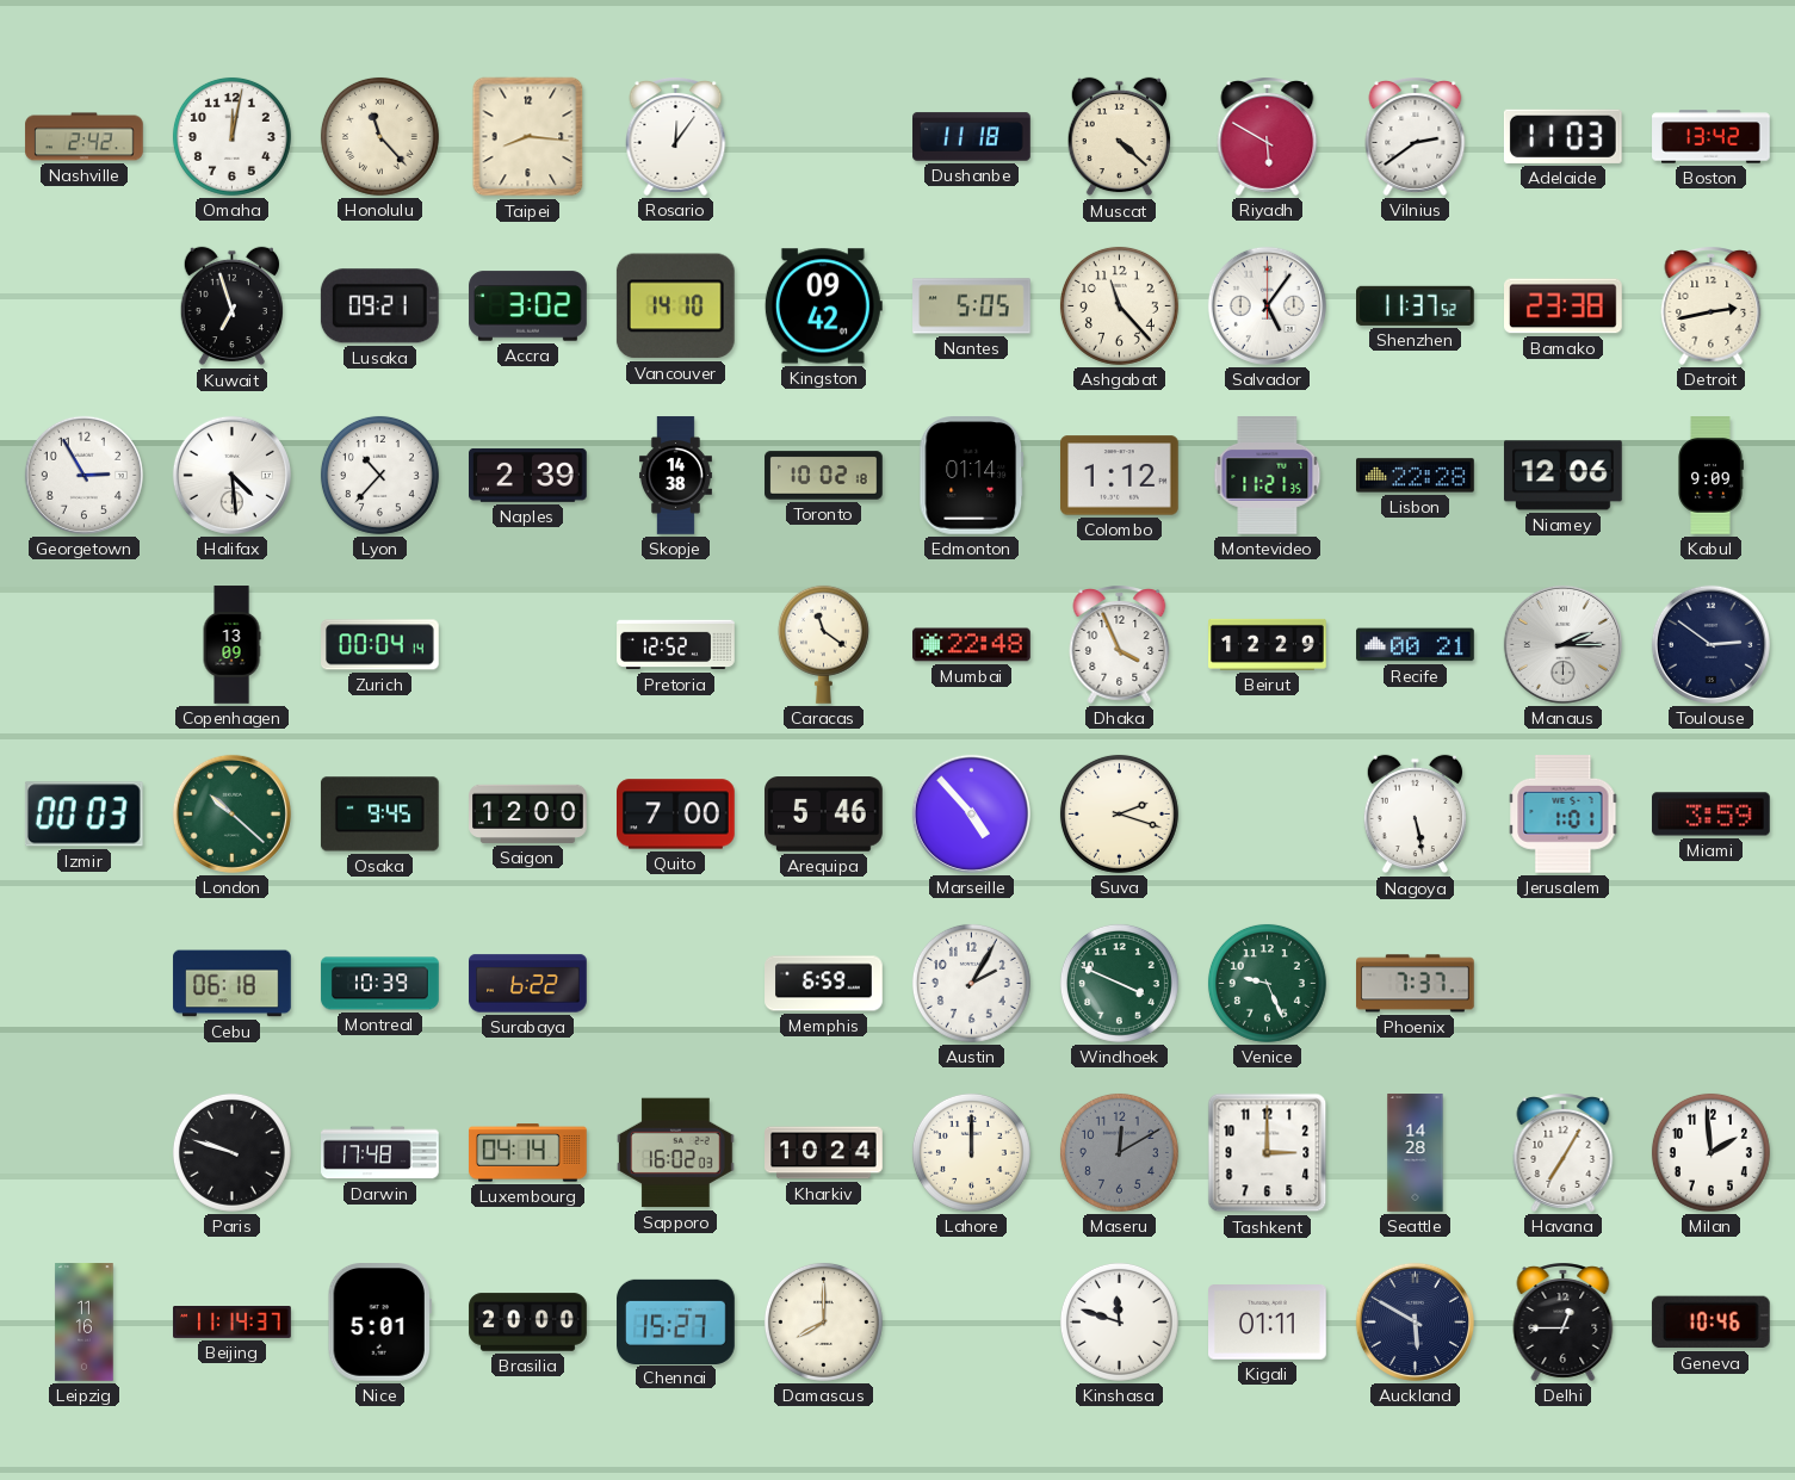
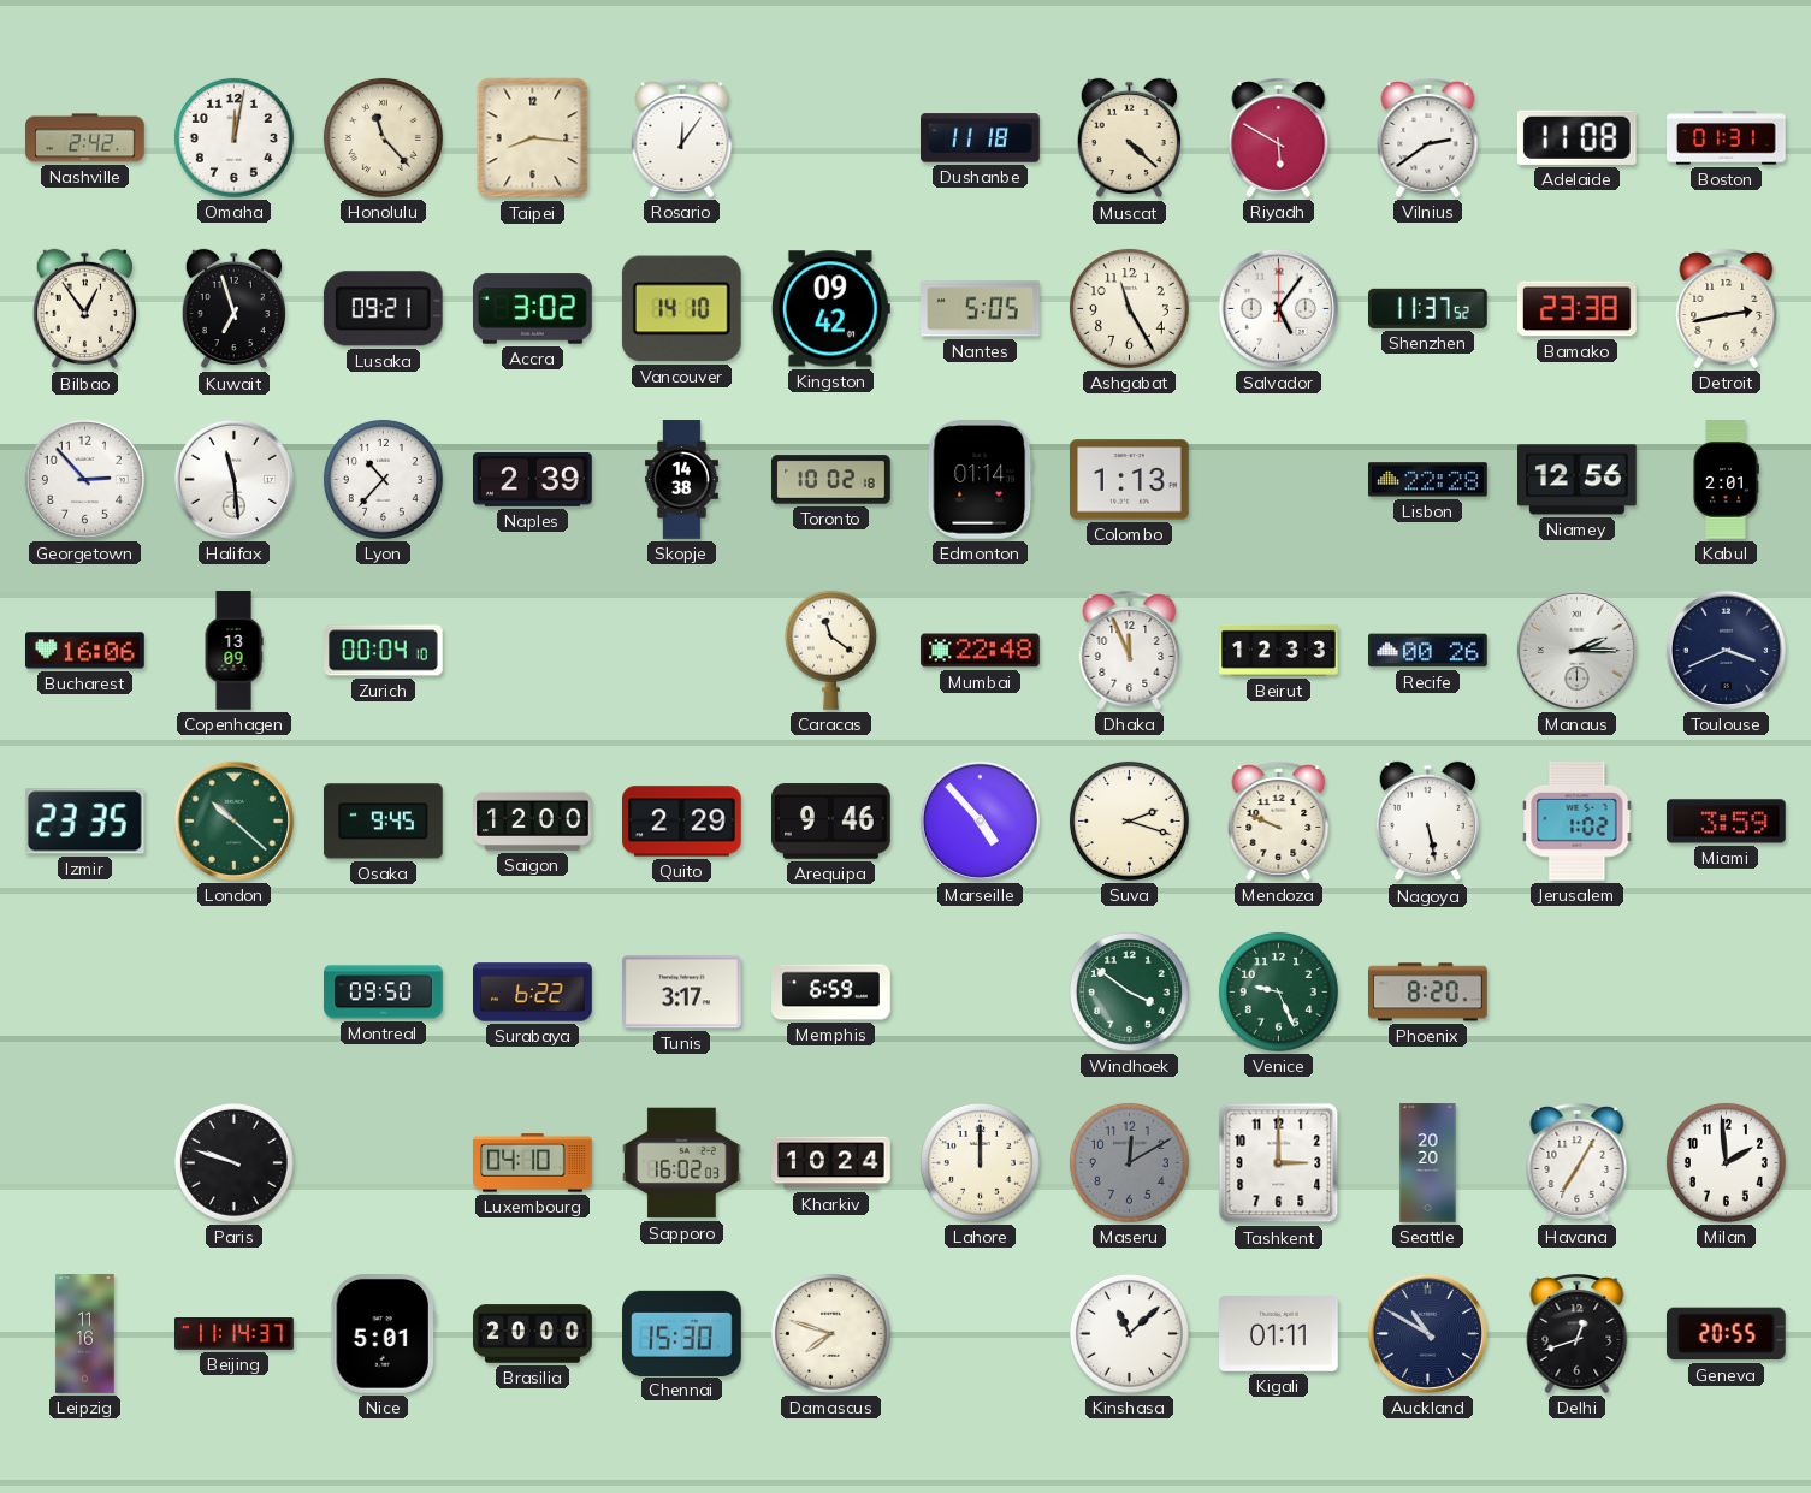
Adelaide: 11:03 -> 11:08
Boston: 13:42 -> 01:31
Bilbao: none -> 12:54
Ashgabat: 11:23 -> 11:25
Georgetown: 2:55 -> 2:53
Halifax: 4:29 -> 11:29
Colombo: 1:12 -> 1:13
Montevideo: 11:21 -> none
Niamey: 12:06 -> 12:56
Kabul: 9:09 -> 2:01
Bucharest: none -> 16:06
Zurich: 00:04:14 -> 00:04:10
Pretoria: 12:52 -> none
Dhaka: 3:56 -> 11:56
Beirut: 12:29 -> 12:33
Recife: 00:21 -> 00:26
Toulouse: 2:51 -> 3:41
Izmir: 00:03 -> 23:35
Quito: 7:00 -> 2:29
Arequipa: 5:46 -> 9:46
Mendoza: none -> 9:49
Jerusalem: 1:01 -> 1:02
Cebu: 06:18 -> none
Montreal: 10:39 -> 09:50
Tunis: none -> 3:17
Austin: 2:05 -> none
Windhoek: 3:49 -> 3:51
Phoenix: 7:37 -> 8:20
Darwin: 17:48 -> none
Luxembourg: 04:14 -> 04:10
Seattle: 14:28 -> 20:20
Chennai: 15:27 -> 15:30
Damascus: 8:00 -> 7:48
Kinshasa: 11:48 -> 11:08
Auckland: 5:50 -> 10:50
Delhi: 12:45 -> 12:42
Geneva: 10:46 -> 20:55
